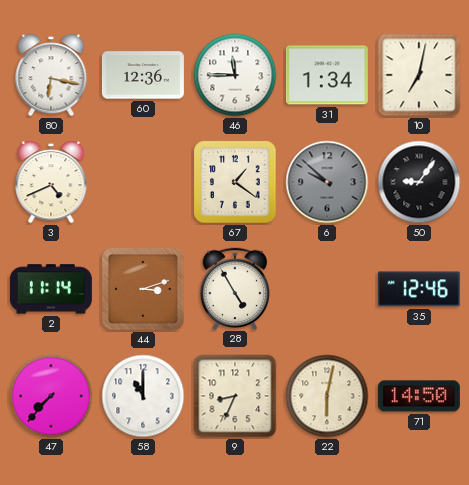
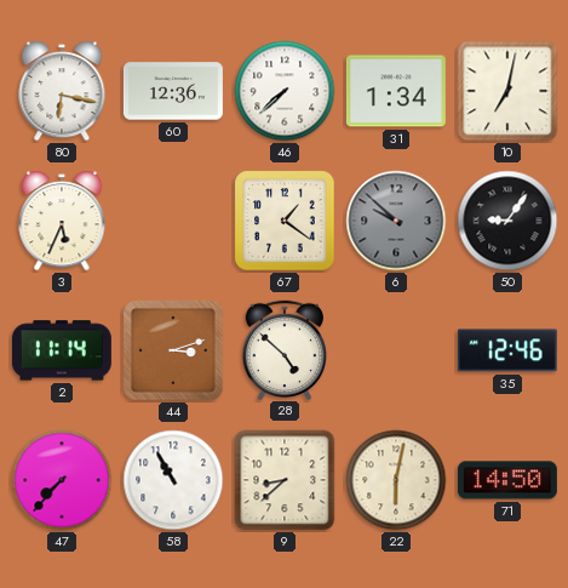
46: 11:45 -> 7:38
3: 4:41 -> 5:34
28: 4:55 -> 4:52
58: 11:00 -> 10:55
9: 8:34 -> 8:38
